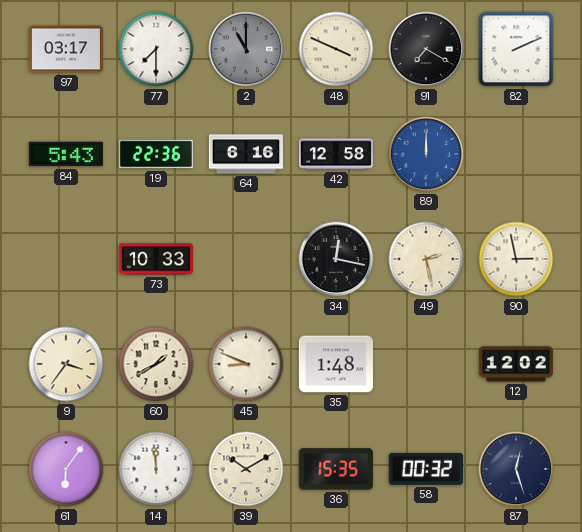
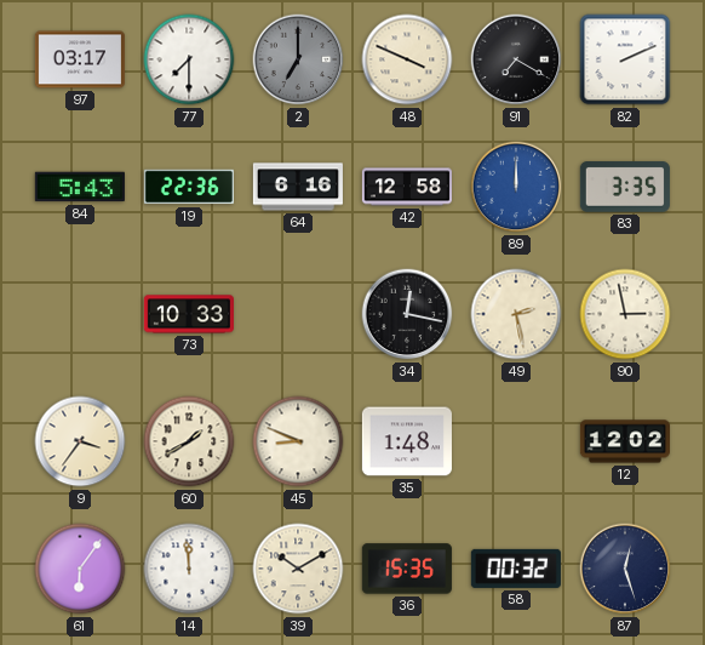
2: 11:00 -> 7:00
83: none -> 3:35
